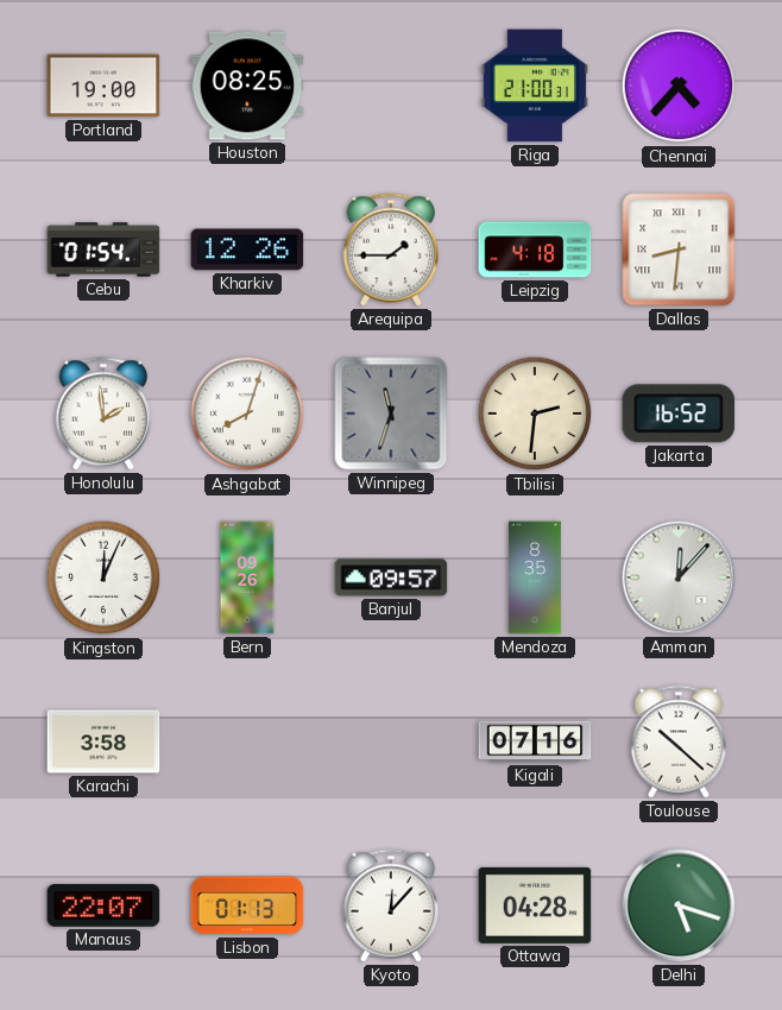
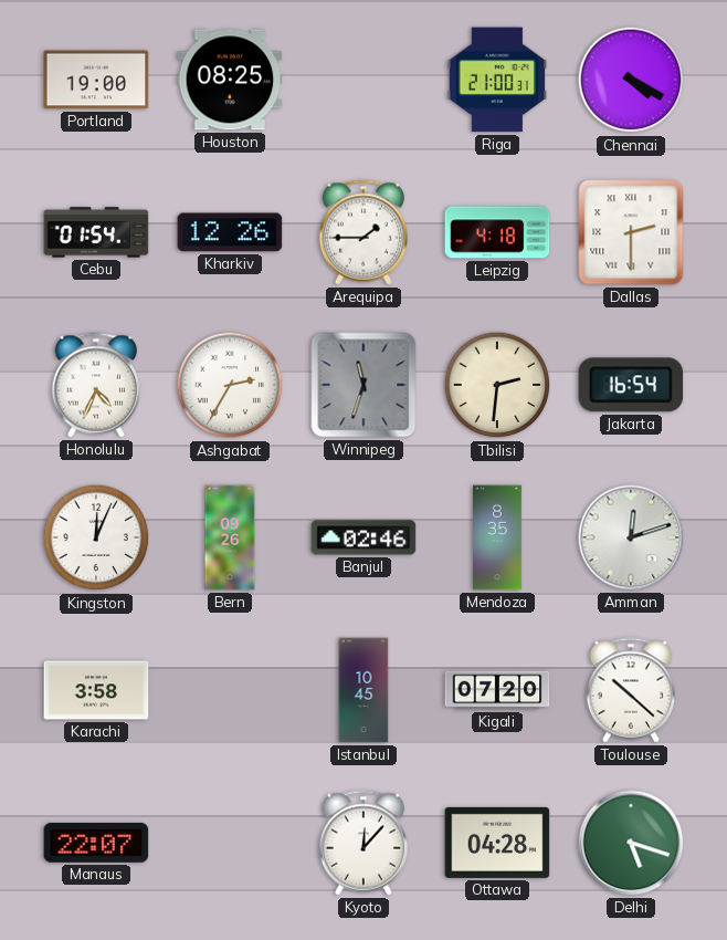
Chennai: 4:37 -> 4:20
Dallas: 8:31 -> 2:30
Honolulu: 1:59 -> 4:34
Ashgabat: 8:03 -> 2:35
Jakarta: 16:52 -> 16:54
Banjul: 09:57 -> 02:46
Amman: 12:07 -> 12:12
Istanbul: none -> 10:45
Kigali: 07:16 -> 07:20
Lisbon: 01:13 -> none
